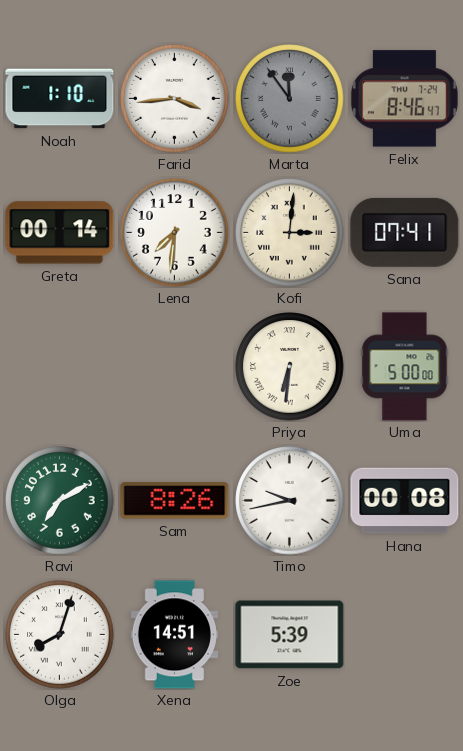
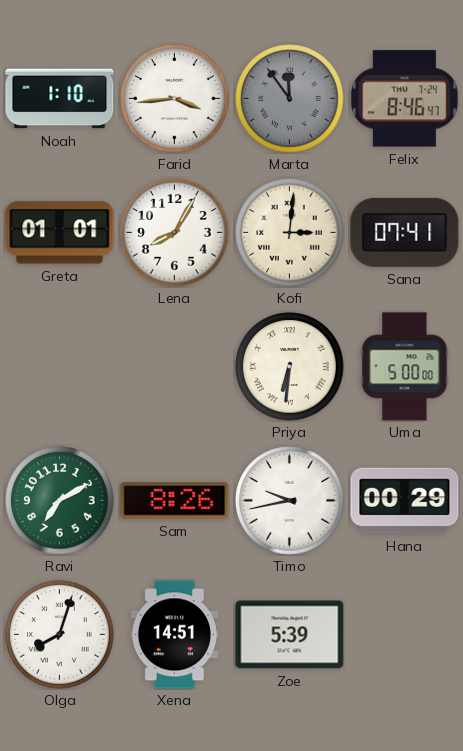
Greta: 00:14 -> 01:01
Lena: 7:31 -> 8:05
Hana: 00:08 -> 00:29
